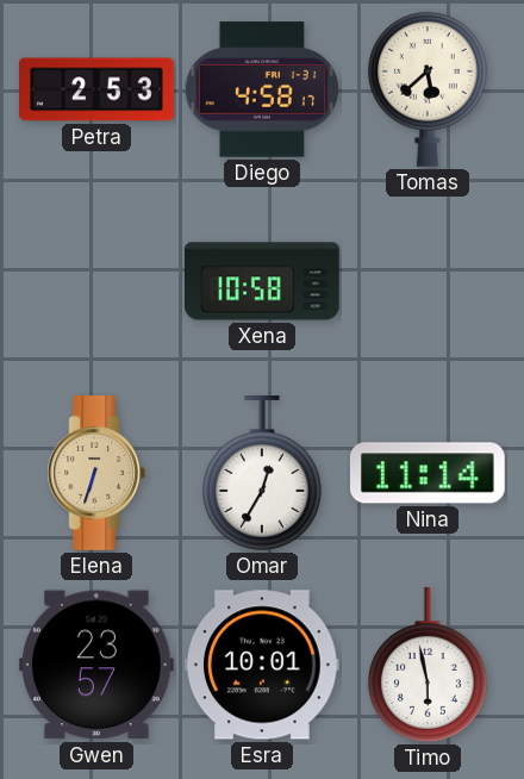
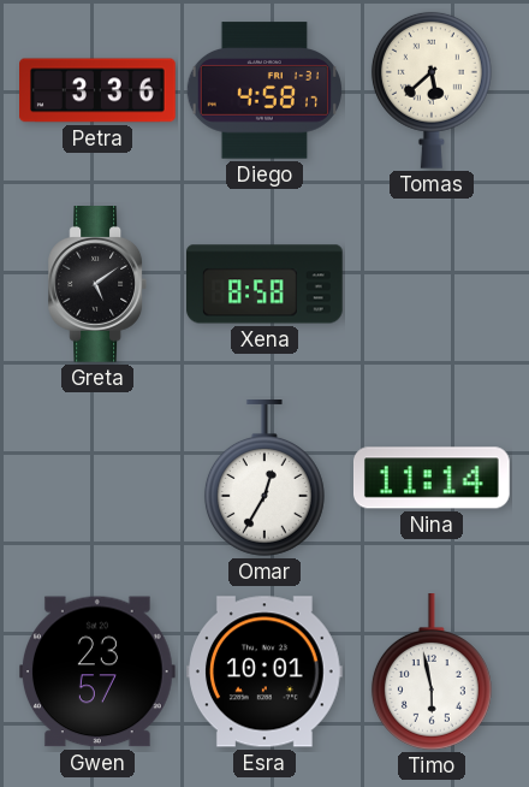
Petra: 2:53 -> 3:36
Greta: none -> 5:09
Xena: 10:58 -> 8:58
Elena: 6:33 -> none
